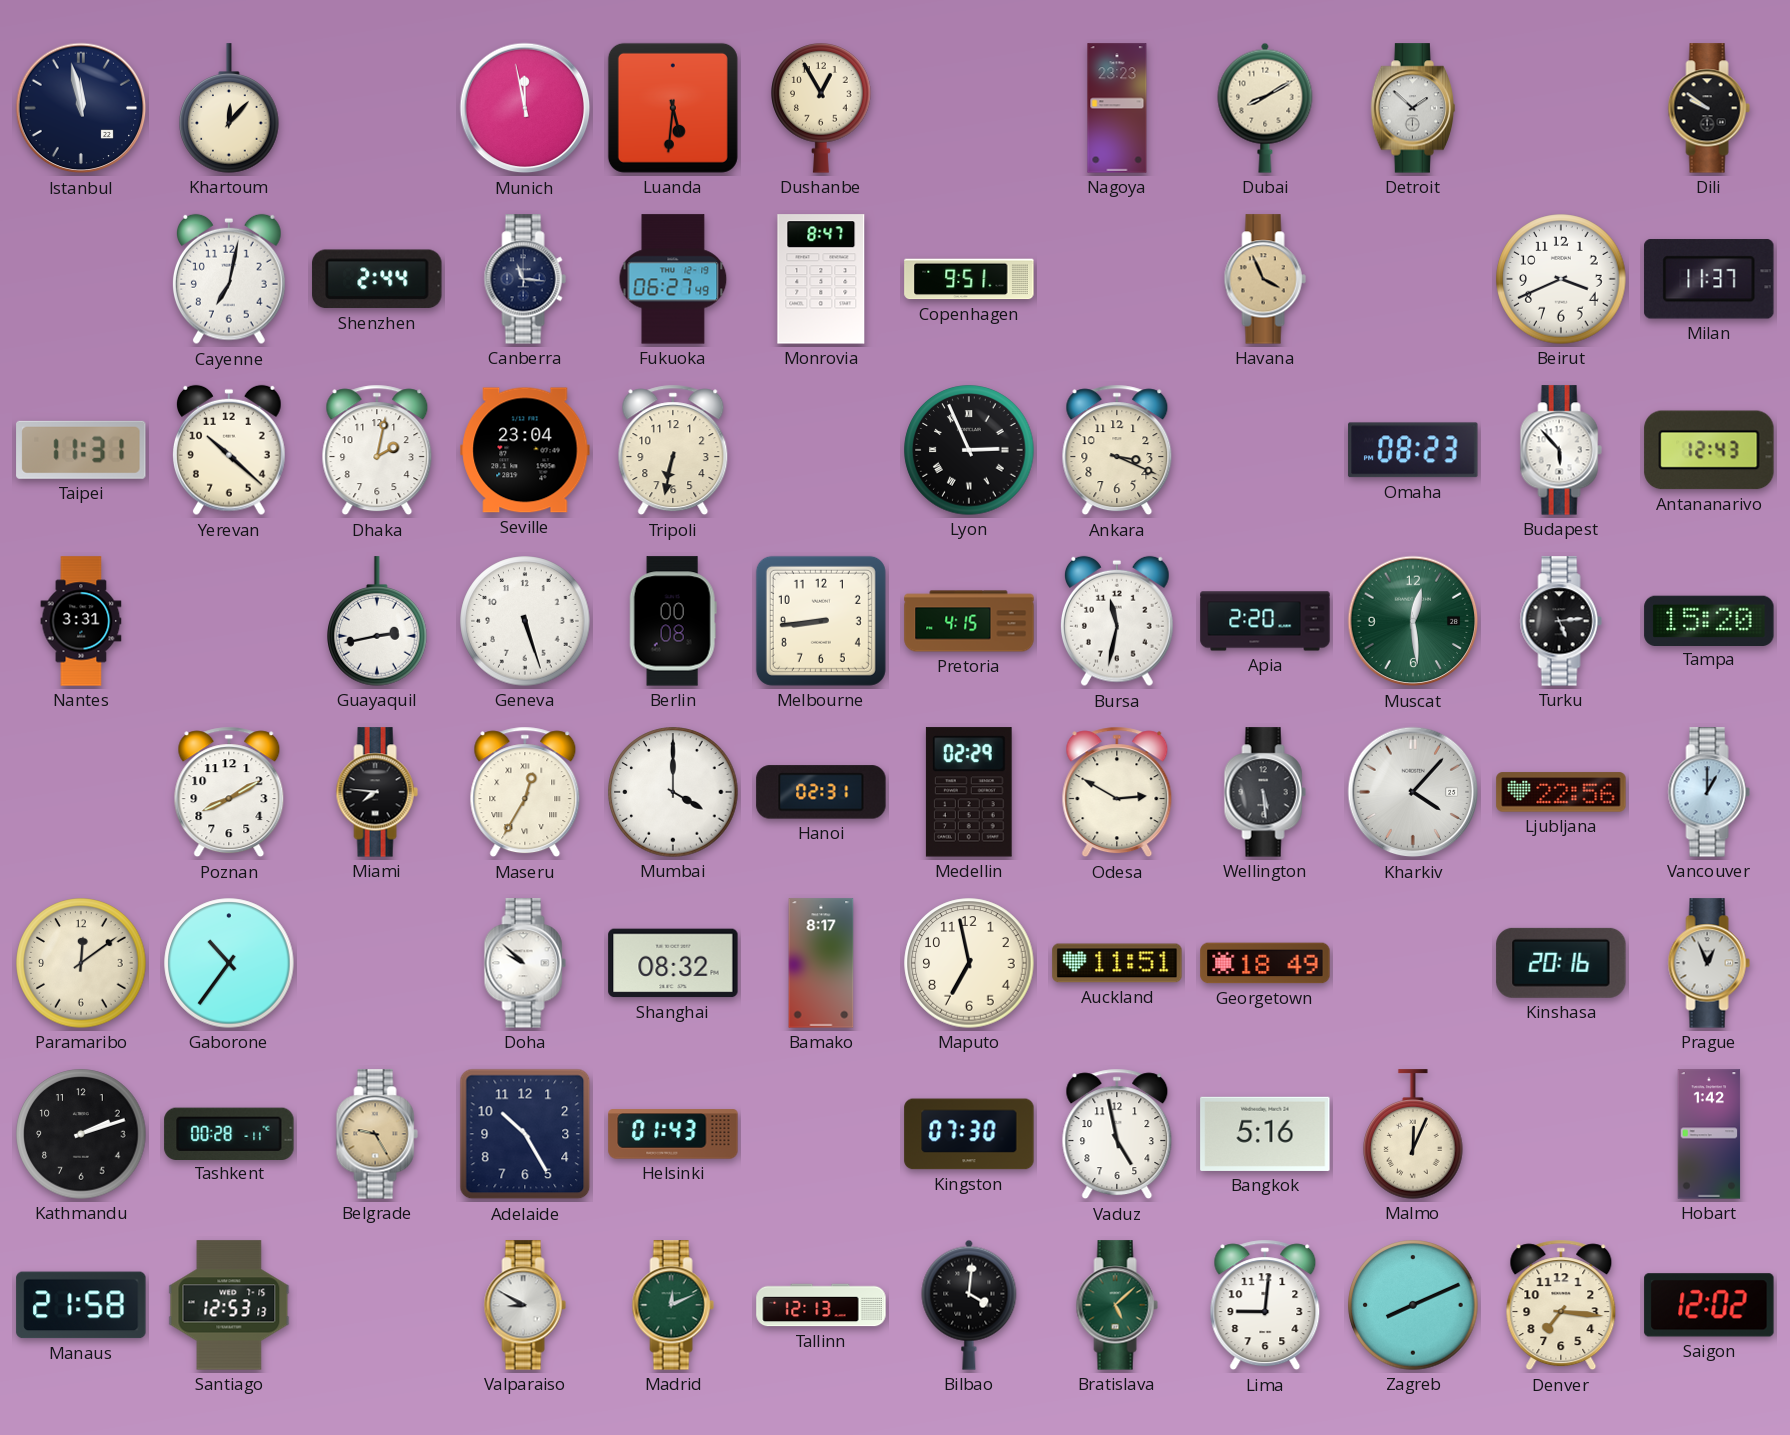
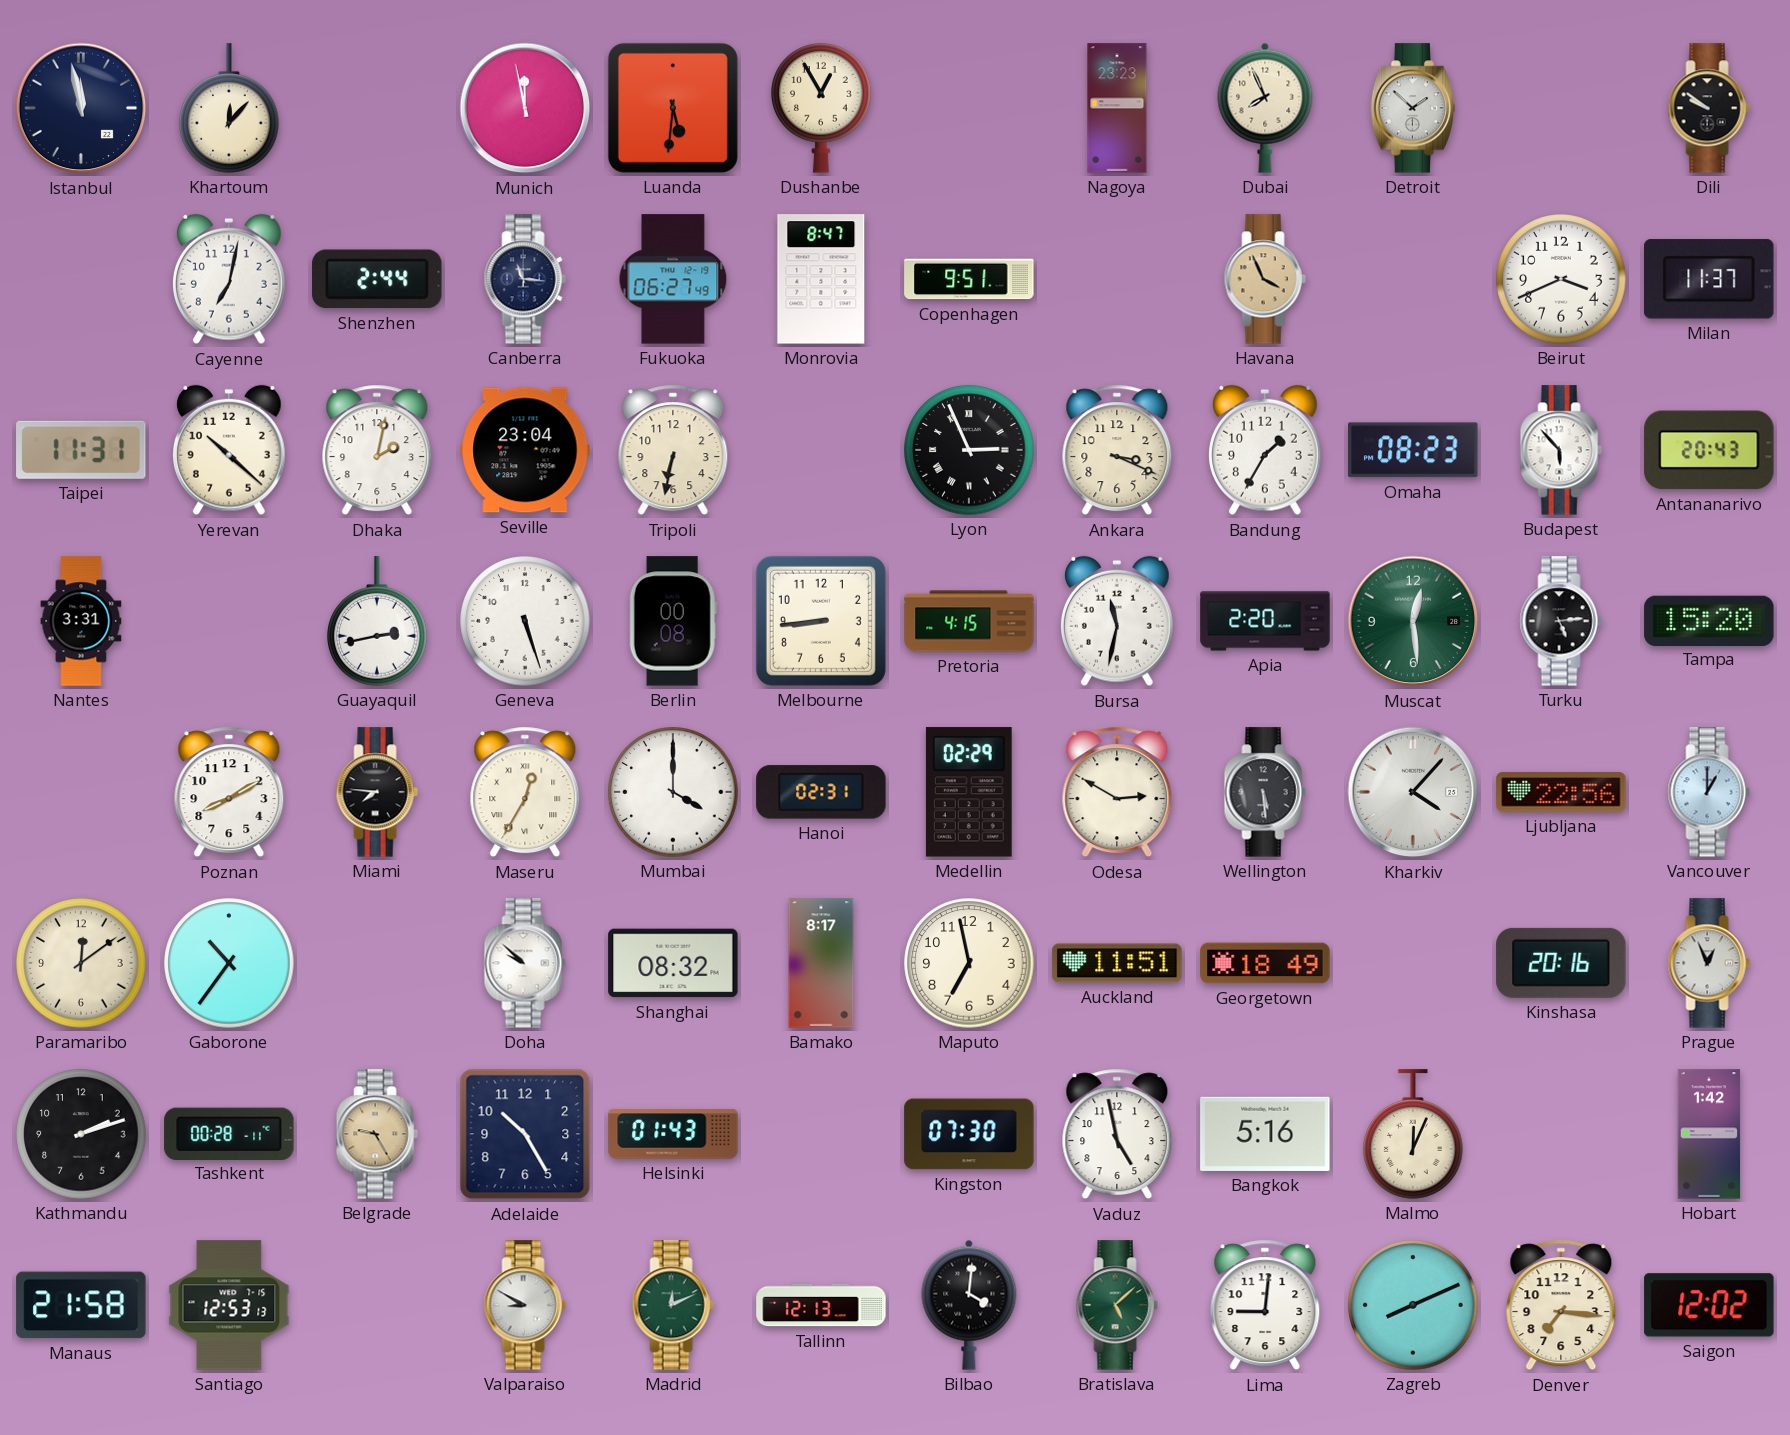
Dubai: 8:10 -> 7:56
Bandung: none -> 1:35
Antananarivo: 12:43 -> 20:43
